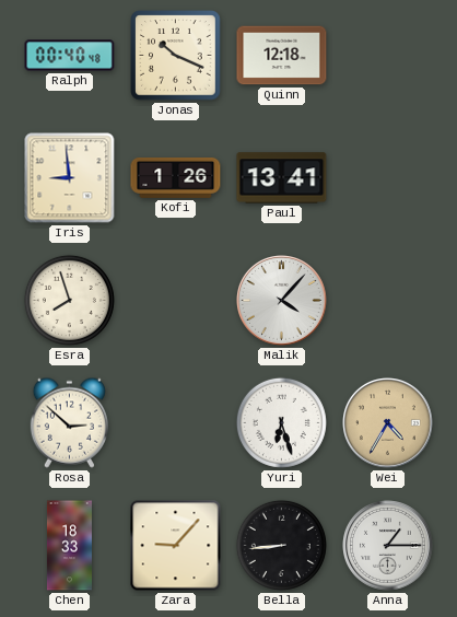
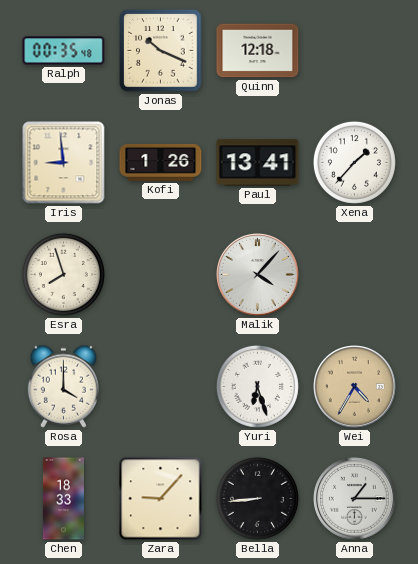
Ralph: 00:40 -> 00:35
Xena: none -> 1:37
Rosa: 2:52 -> 4:00
